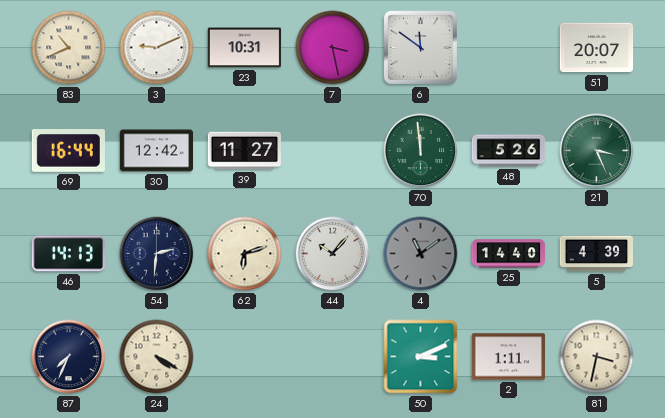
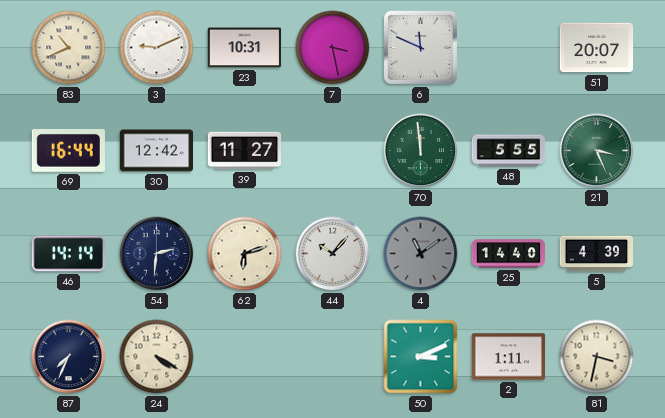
6: 11:51 -> 11:49
48: 5:26 -> 5:55
46: 14:13 -> 14:14
